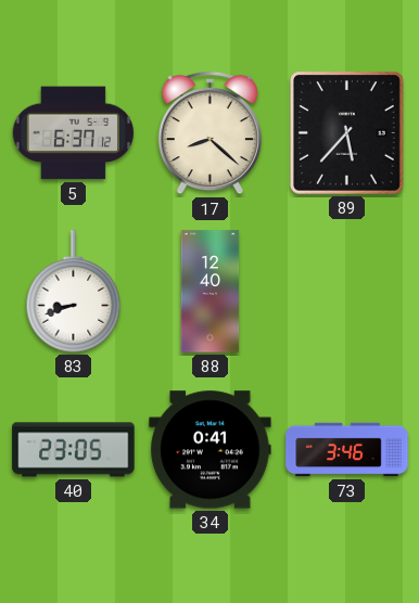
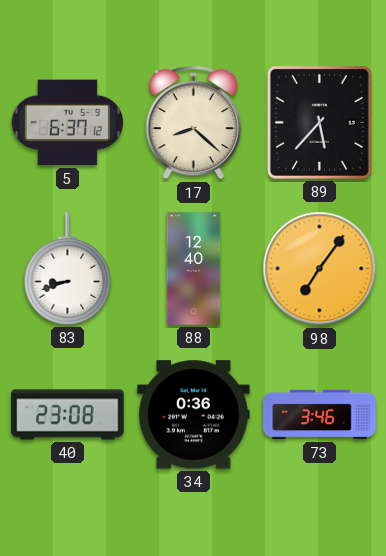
98: none -> 7:06
40: 23:05 -> 23:08
34: 0:41 -> 0:36
